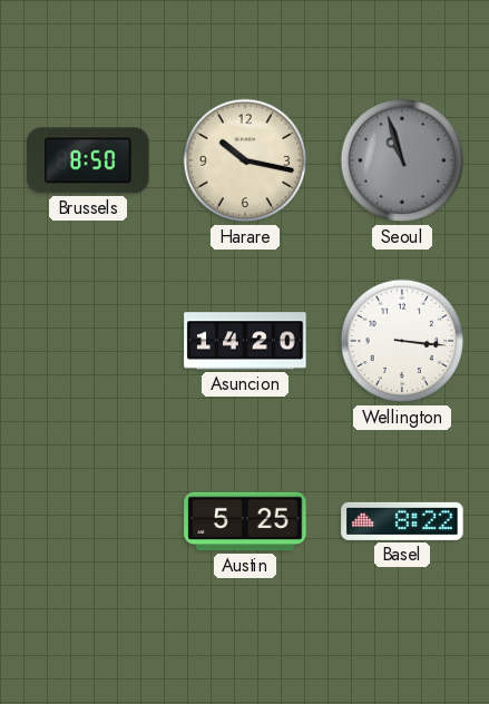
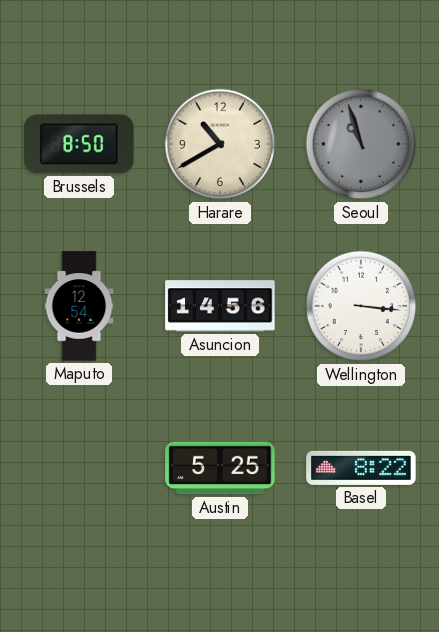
Harare: 10:17 -> 10:40
Maputo: none -> 12:54
Asuncion: 14:20 -> 14:56
